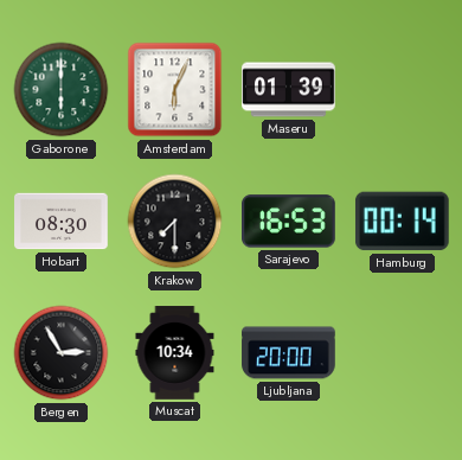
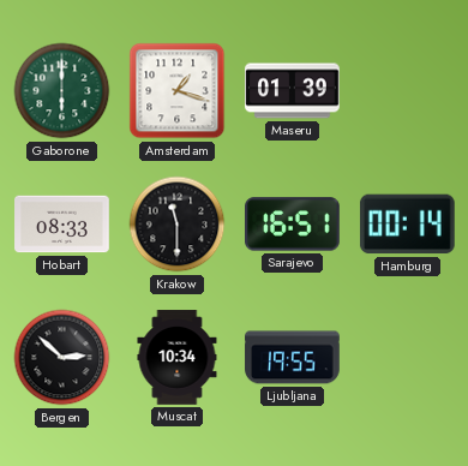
Amsterdam: 6:04 -> 1:18
Hobart: 08:30 -> 08:33
Krakow: 7:30 -> 11:30
Sarajevo: 16:53 -> 16:51
Bergen: 2:55 -> 2:52
Ljubljana: 20:00 -> 19:55
